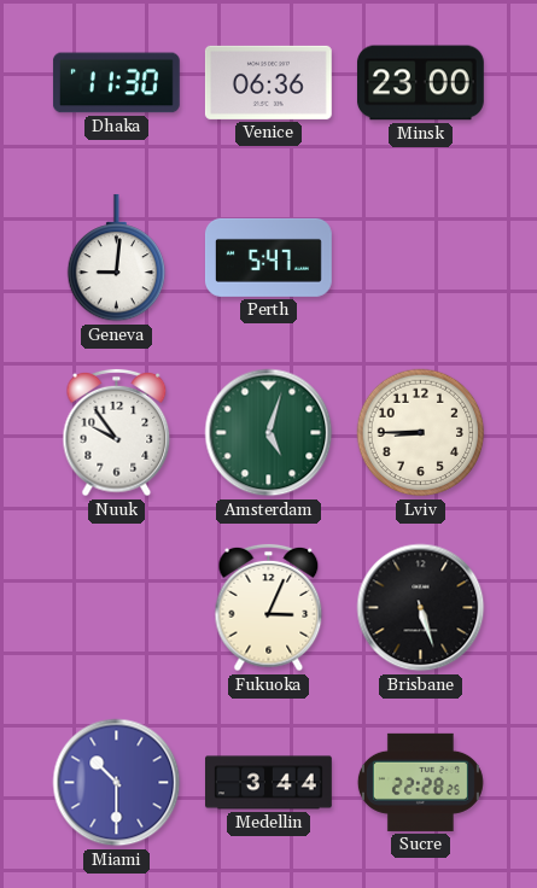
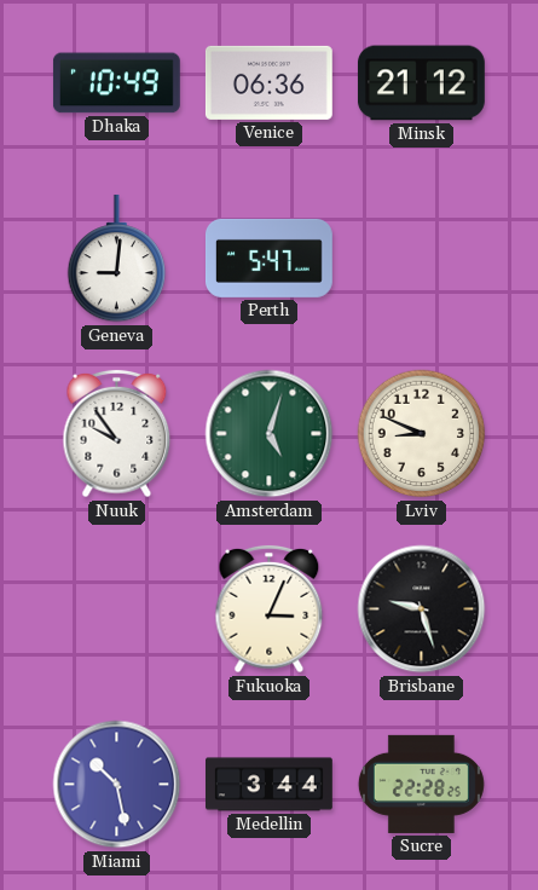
Dhaka: 11:30 -> 10:49
Minsk: 23:00 -> 21:12
Lviv: 8:45 -> 8:49
Brisbane: 5:27 -> 9:27
Miami: 10:30 -> 10:28
